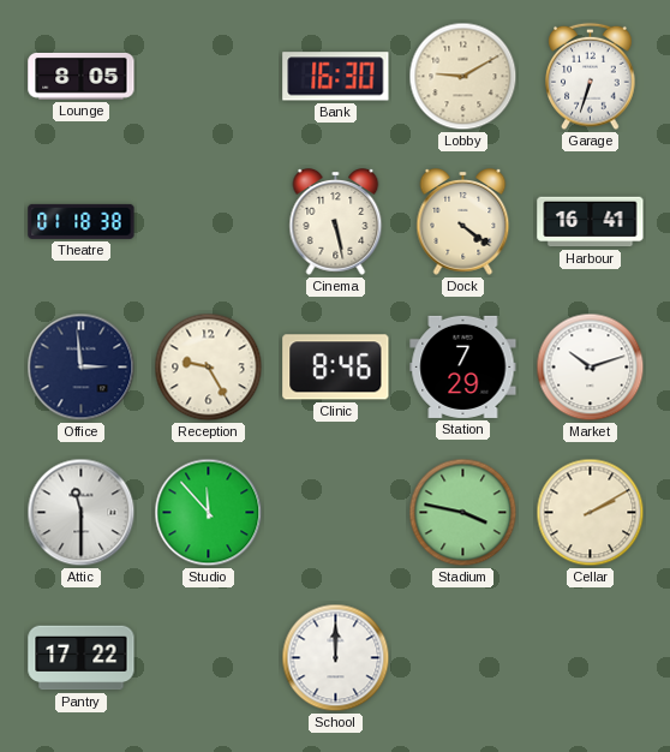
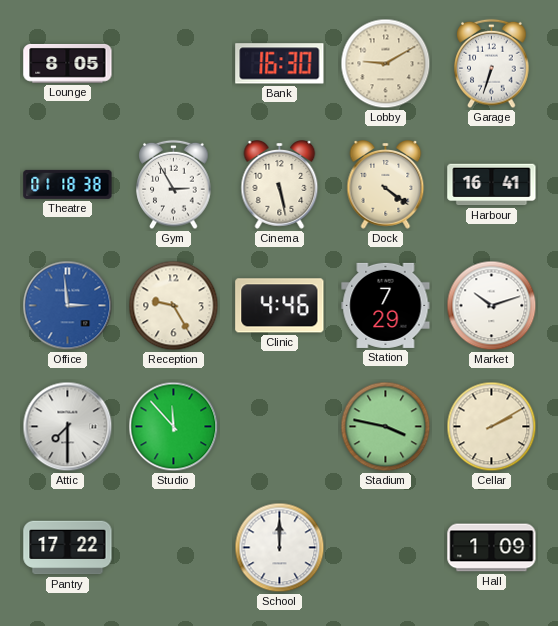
Gym: none -> 2:55
Office dial: navy -> blue
Clinic: 8:46 -> 4:46
Attic: 11:30 -> 7:30
Hall: none -> 1:09
